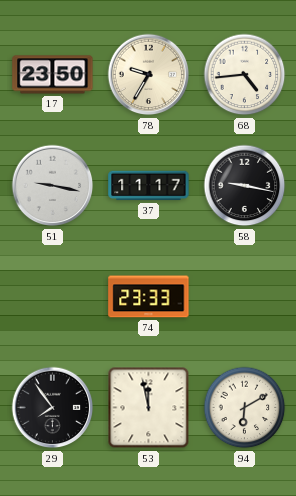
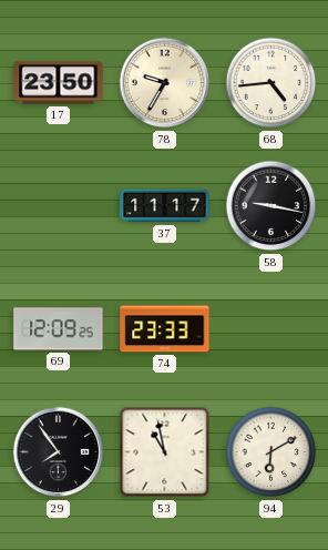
51: 9:17 -> none
69: none -> 12:09
53: 11:58 -> 10:58
